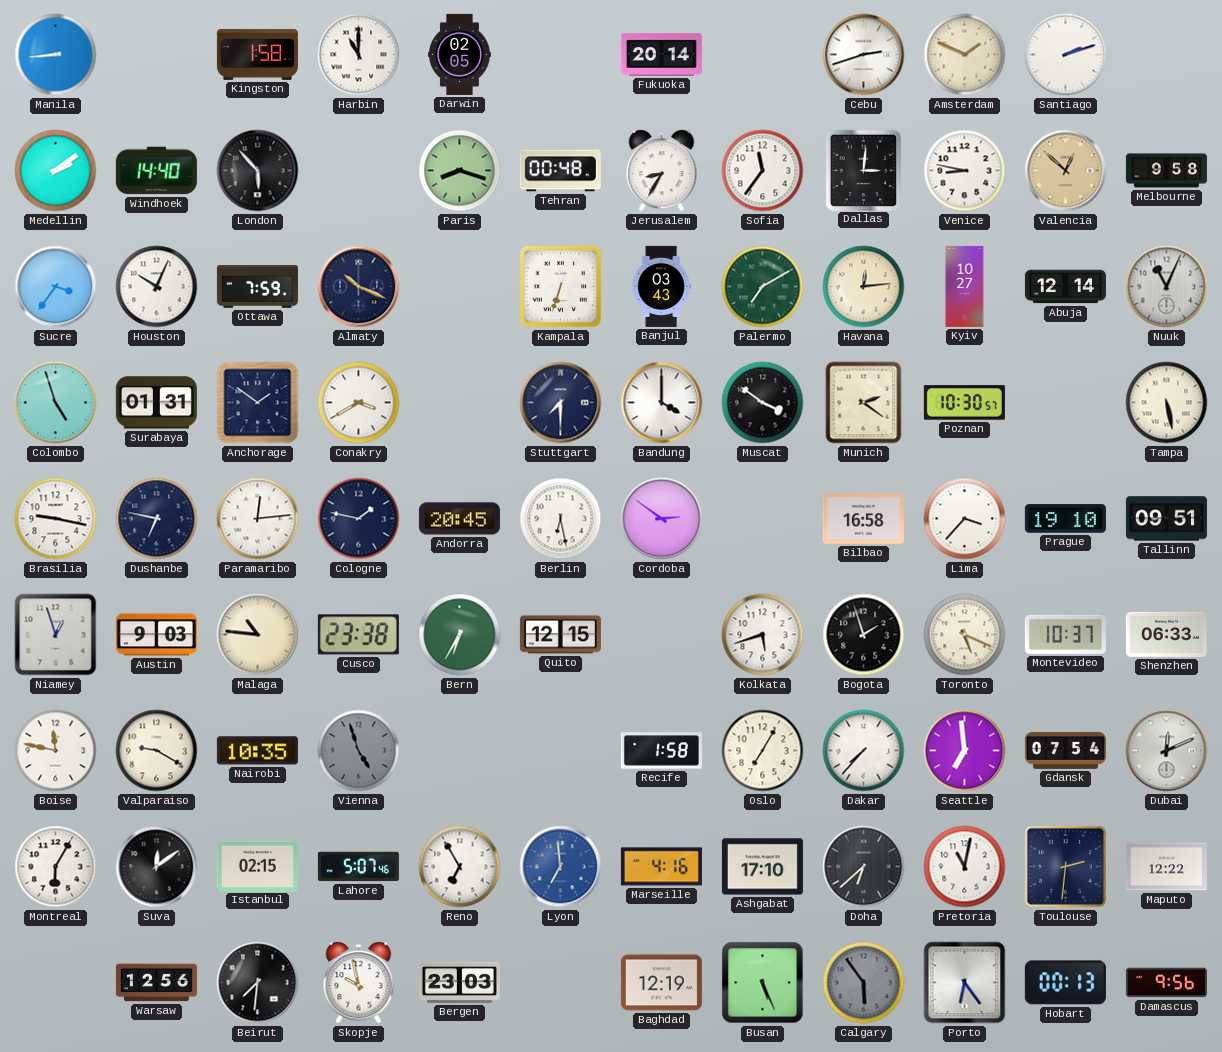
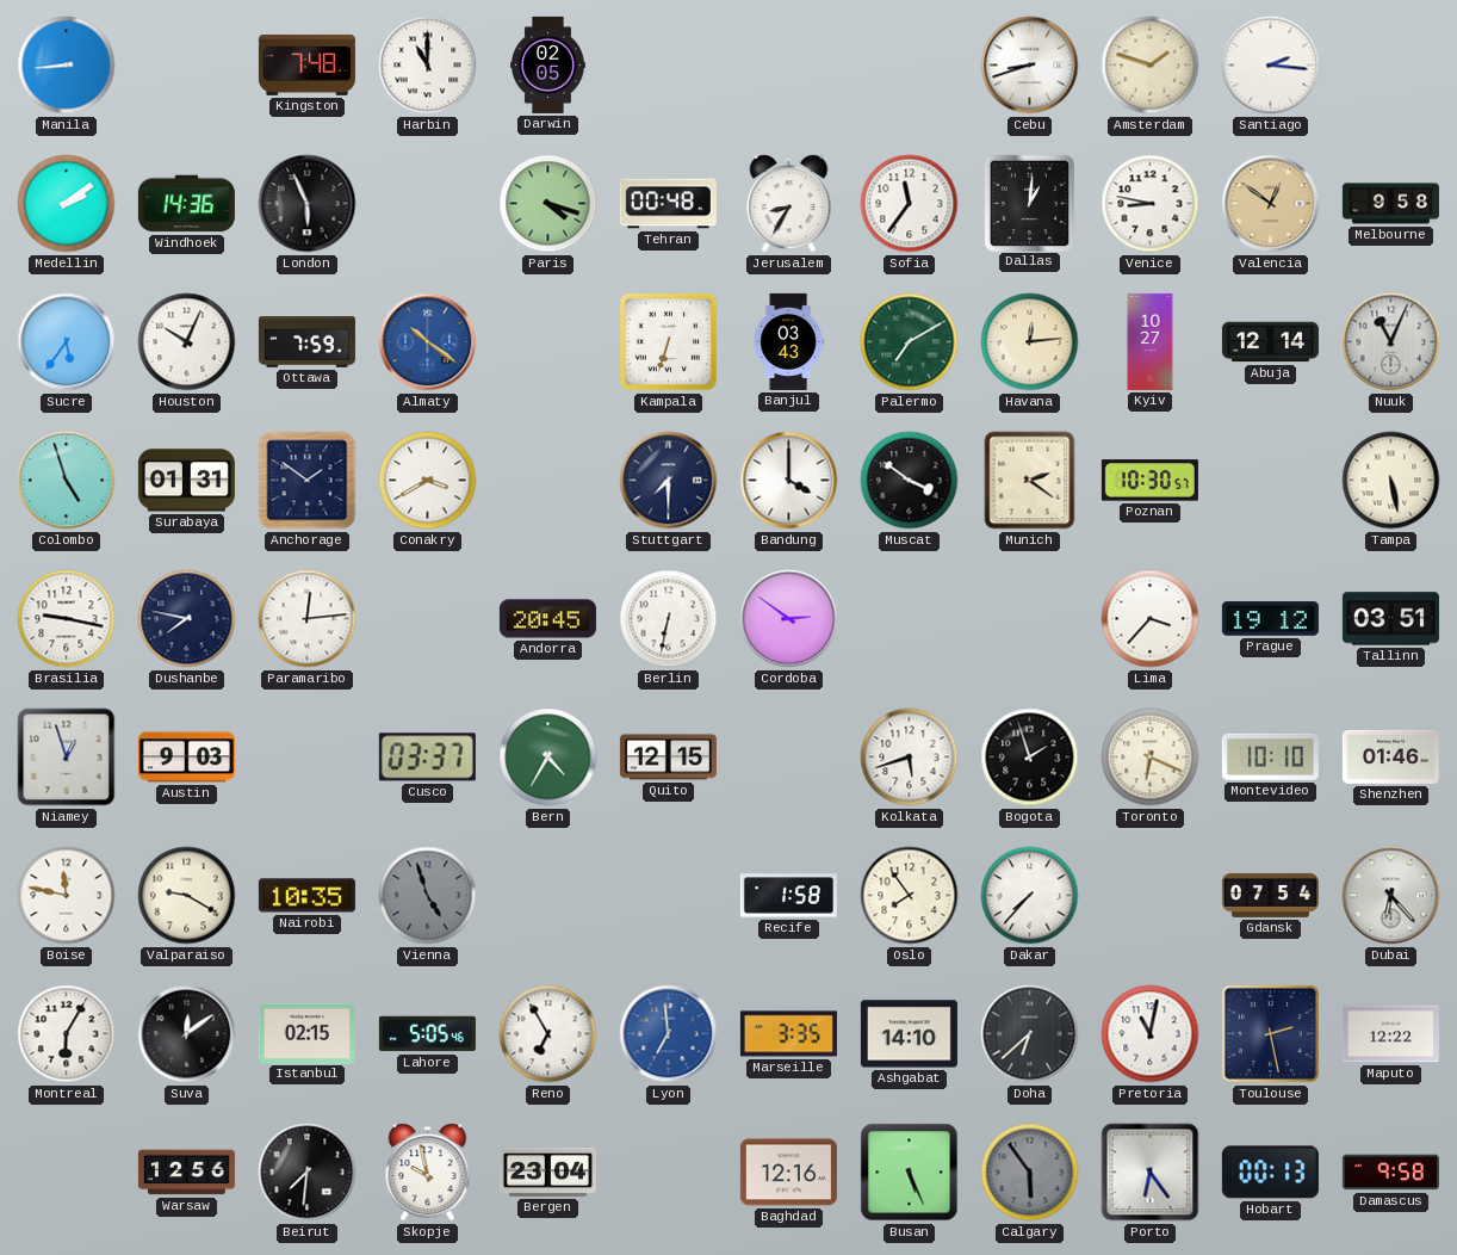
Kingston: 1:58 -> 7:48
Fukuoka: 20:14 -> none
Cebu: 2:42 -> 8:42
Amsterdam: 1:49 -> 1:48
Santiago: 2:12 -> 2:16
Windhoek: 14:40 -> 14:36
London: 5:53 -> 5:56
Paris: 8:18 -> 4:18
Dallas: 3:01 -> 1:01
Valencia: 12:52 -> 12:51
Sucre: 3:36 -> 5:36
Almaty: 10:19 -> 10:21
Almaty dial: navy -> blue
Dushanbe: 6:47 -> 7:47
Cologne: 1:47 -> none
Berlin: 6:28 -> 6:32
Bilbao: 16:58 -> none
Prague: 19:10 -> 19:12
Tallinn: 09:51 -> 03:51
Malaga: 10:46 -> none
Cusco: 23:38 -> 03:37
Bern: 6:35 -> 4:35
Toronto: 5:19 -> 6:19
Montevideo: 10:37 -> 10:10
Shenzhen: 06:33 -> 01:46
Oslo: 7:05 -> 7:54
Seattle: 6:59 -> none
Dubai: 12:11 -> 6:23
Lahore: 5:07 -> 5:05
Marseille: 4:16 -> 3:35
Ashgabat: 17:10 -> 14:10
Toulouse: 2:31 -> 2:28
Bergen: 23:03 -> 23:04
Baghdad: 12:19 -> 12:16
Damascus: 9:56 -> 9:58
